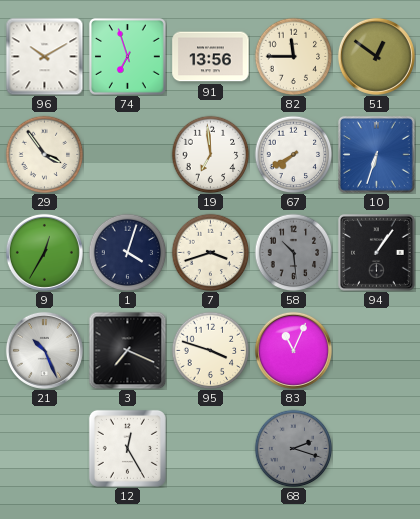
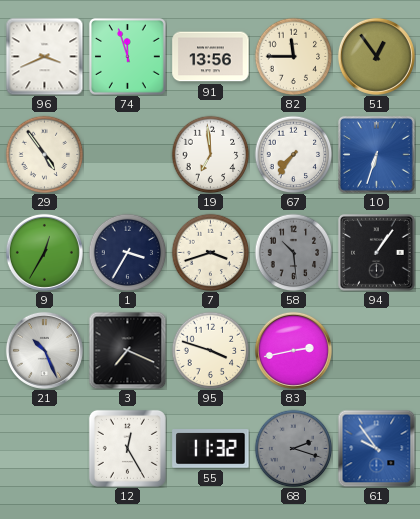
96: 10:10 -> 3:41
74: 6:57 -> 11:57
51: 12:51 -> 12:54
29: 3:54 -> 4:54
67: 7:40 -> 7:36
1: 4:03 -> 3:35
83: 11:04 -> 2:43
55: none -> 11:32
61: none -> 9:54
